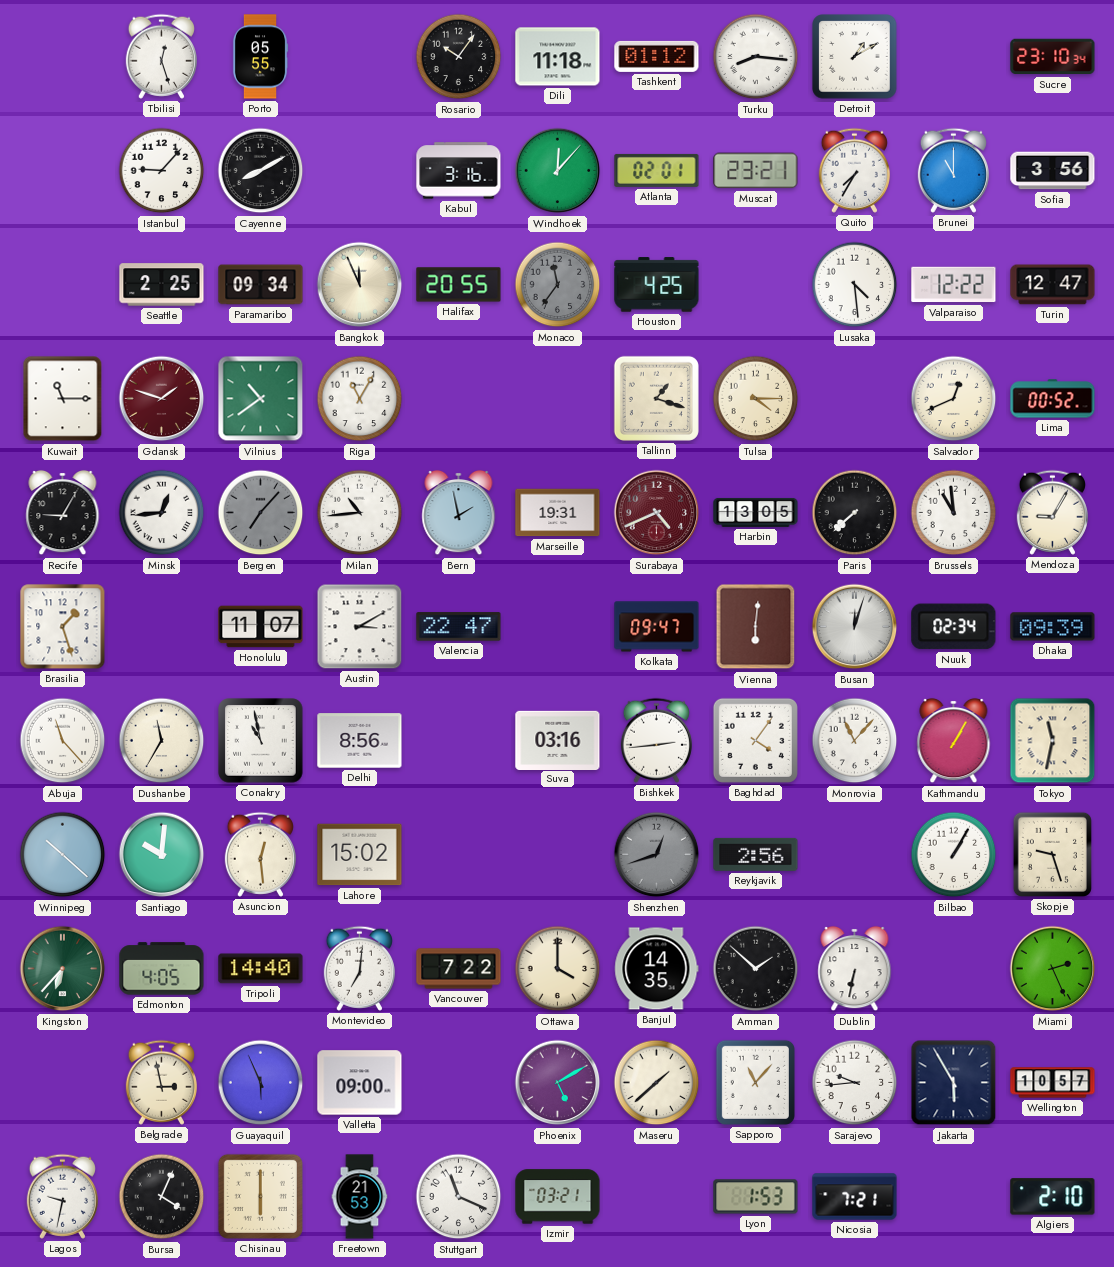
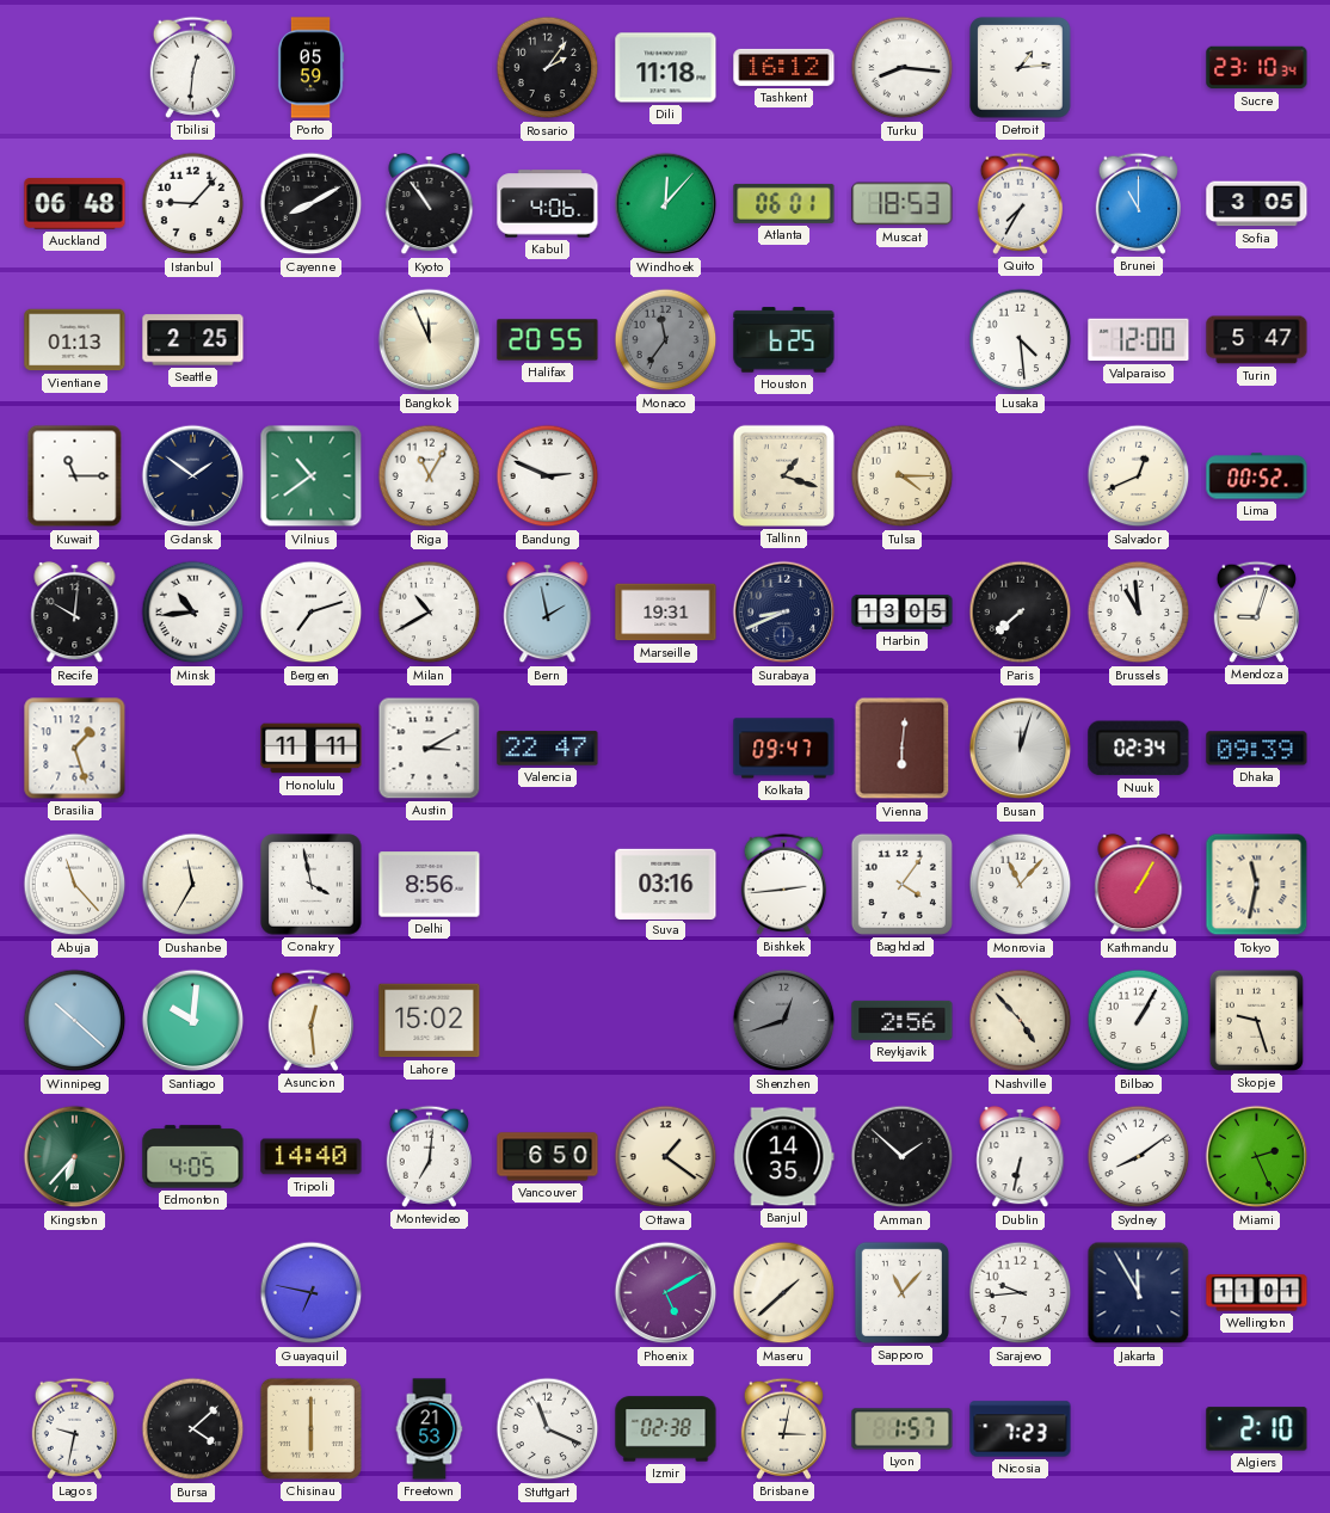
Tbilisi: 12:27 -> 12:31
Porto: 05:55 -> 05:59
Rosario: 10:06 -> 2:06
Tashkent: 01:12 -> 16:12
Detroit: 1:10 -> 1:14
Auckland: none -> 06:48
Kyoto: none -> 10:54
Kabul: 3:16 -> 4:06
Atlanta: 02:01 -> 06:01
Muscat: 23:21 -> 18:53
Sofia: 3:56 -> 3:05
Vientiane: none -> 01:13
Paramaribo: 09:34 -> none
Houston: 4:25 -> 6:25
Valparaiso: 12:22 -> 12:00
Turin: 12:47 -> 5:47
Gdansk: 1:48 -> 1:51
Gdansk dial: burgundy -> navy
Bandung: none -> 2:49
Recife: 9:05 -> 10:01
Minsk: 12:44 -> 10:44
Bergen: 7:07 -> 7:12
Bergen dial: grey -> white
Milan: 10:44 -> 10:40
Surabaya: 4:41 -> 8:41
Surabaya dial: burgundy -> navy
Mendoza: 9:05 -> 9:03
Honolulu: 11:07 -> 11:11
Conakry: 10:58 -> 3:58
Nashville: none -> 4:53
Vancouver: 7:22 -> 6:50
Ottawa: 4:00 -> 1:21
Sydney: none -> 8:09
Belgrade: 2:58 -> none
Guayaquil: 5:56 -> 6:47
Valletta: 09:00 -> none
Jakarta: 5:55 -> 11:55
Wellington: 10:57 -> 11:01
Bursa: 4:04 -> 4:08
Izmir: 03:21 -> 02:38
Brisbane: none -> 3:02
Lyon: 1:53 -> 1:57
Nicosia: 7:21 -> 7:23
